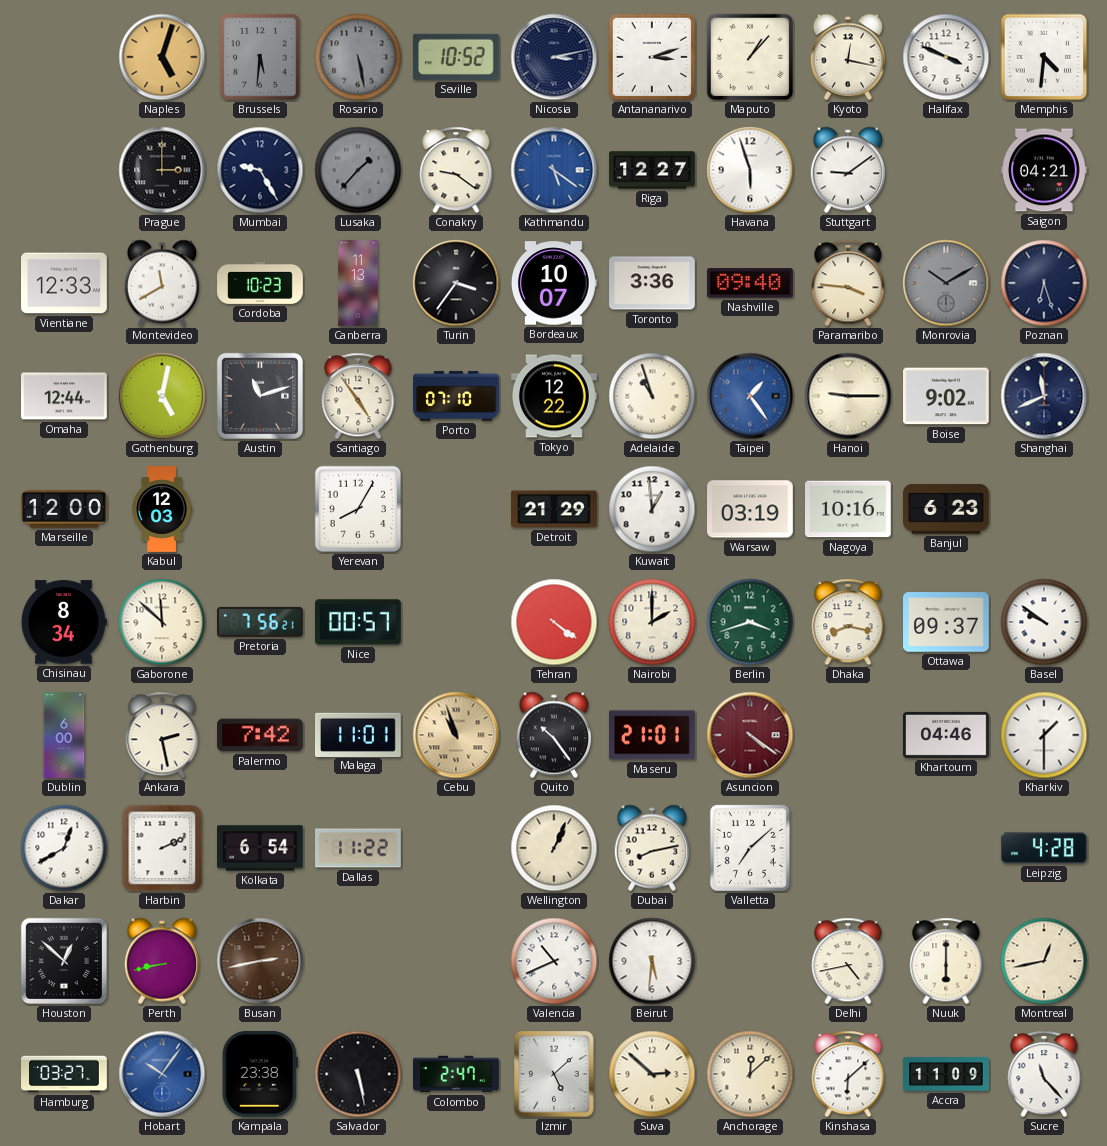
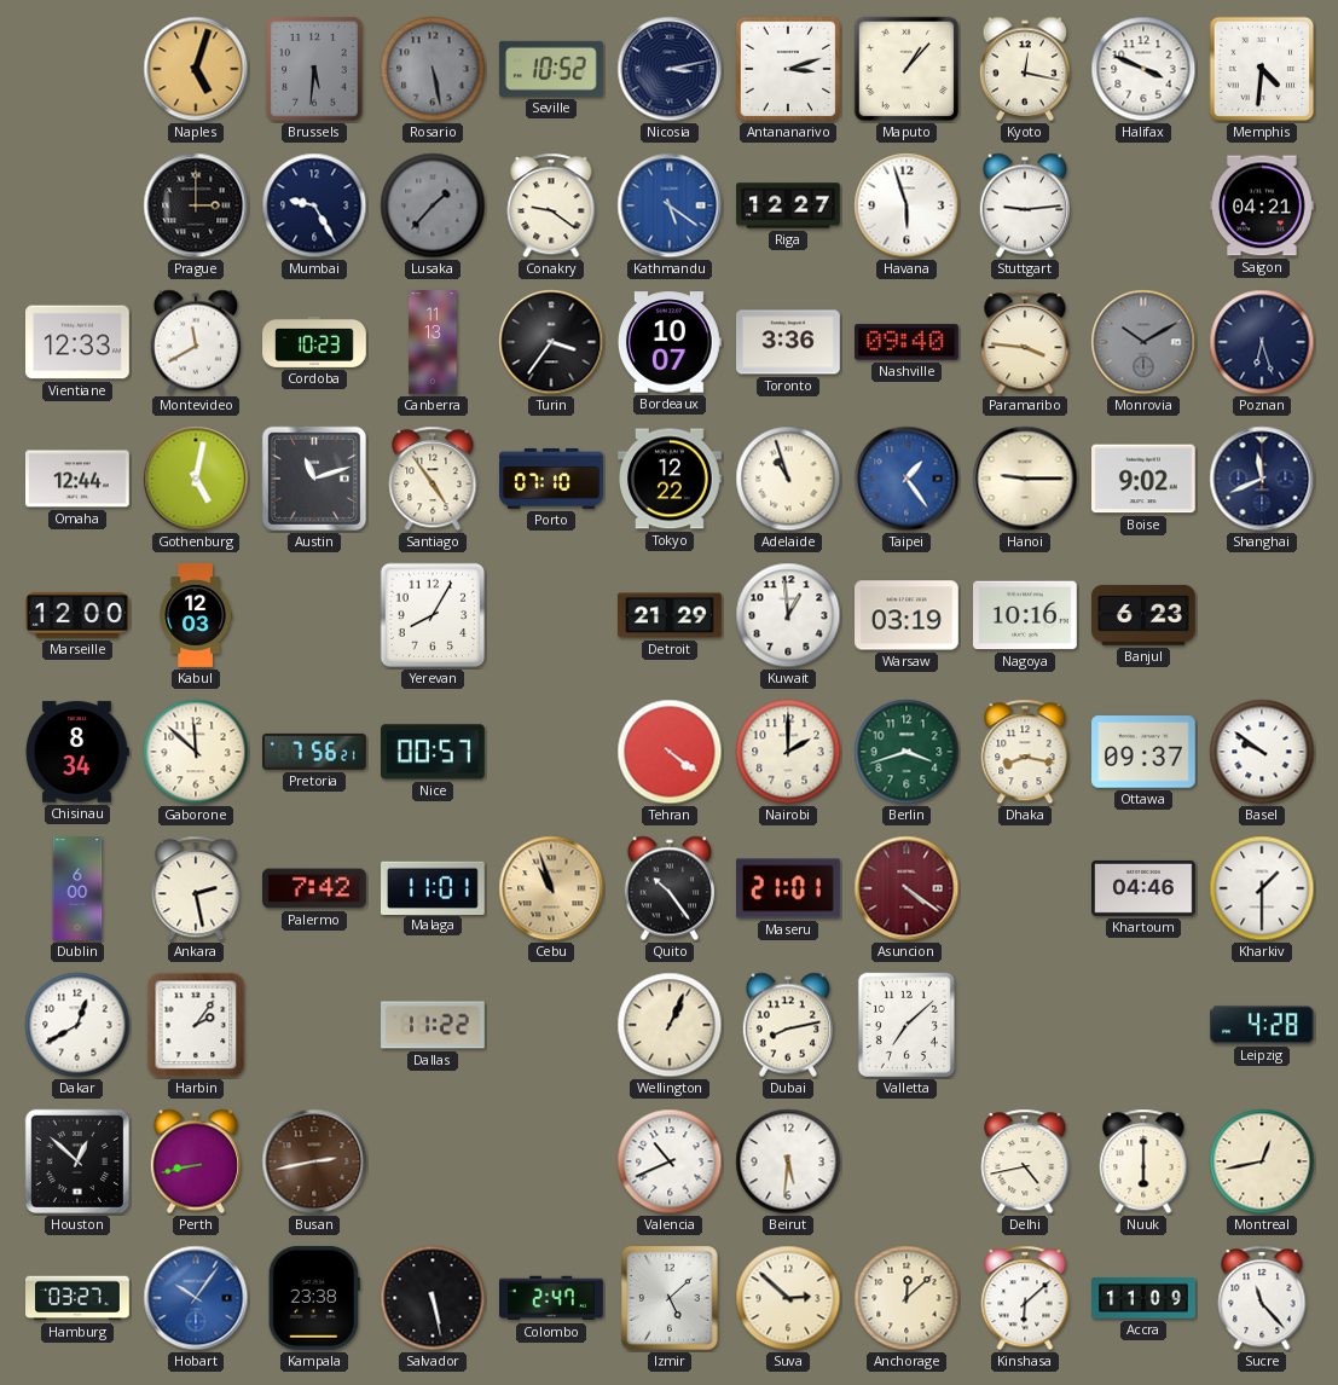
Stuttgart: 9:09 -> 9:14
Harbin: 2:11 -> 2:06
Kolkata: 6:54 -> none
